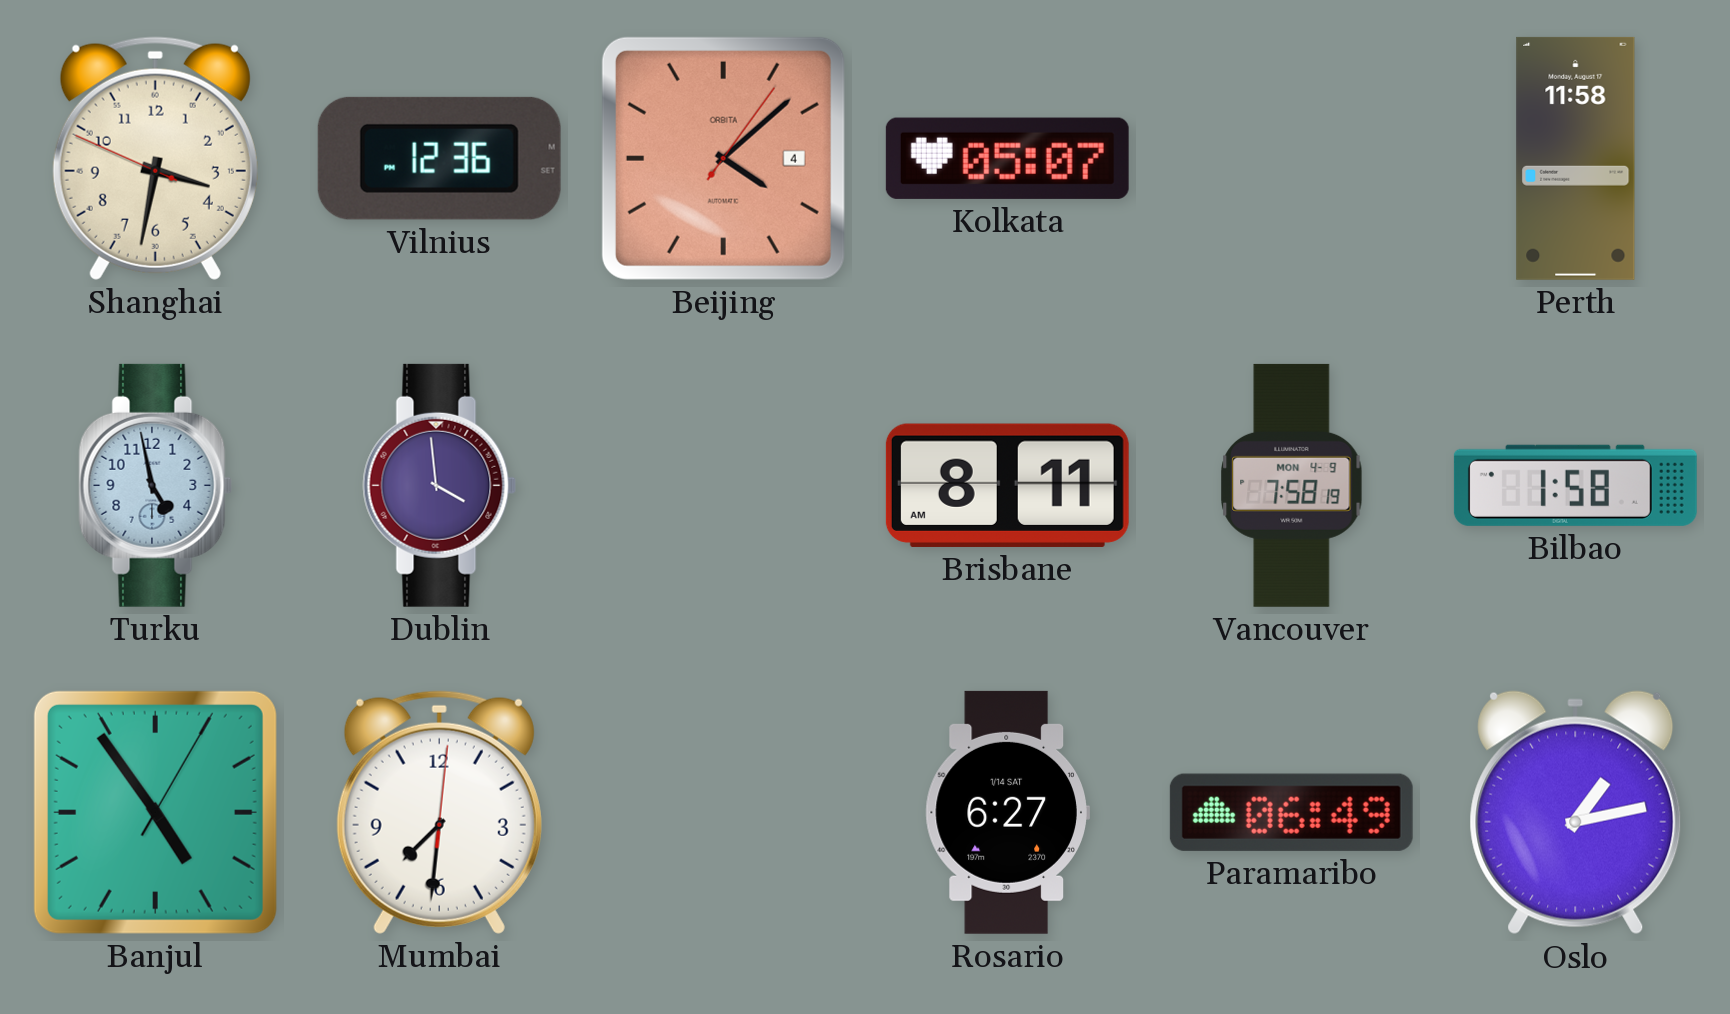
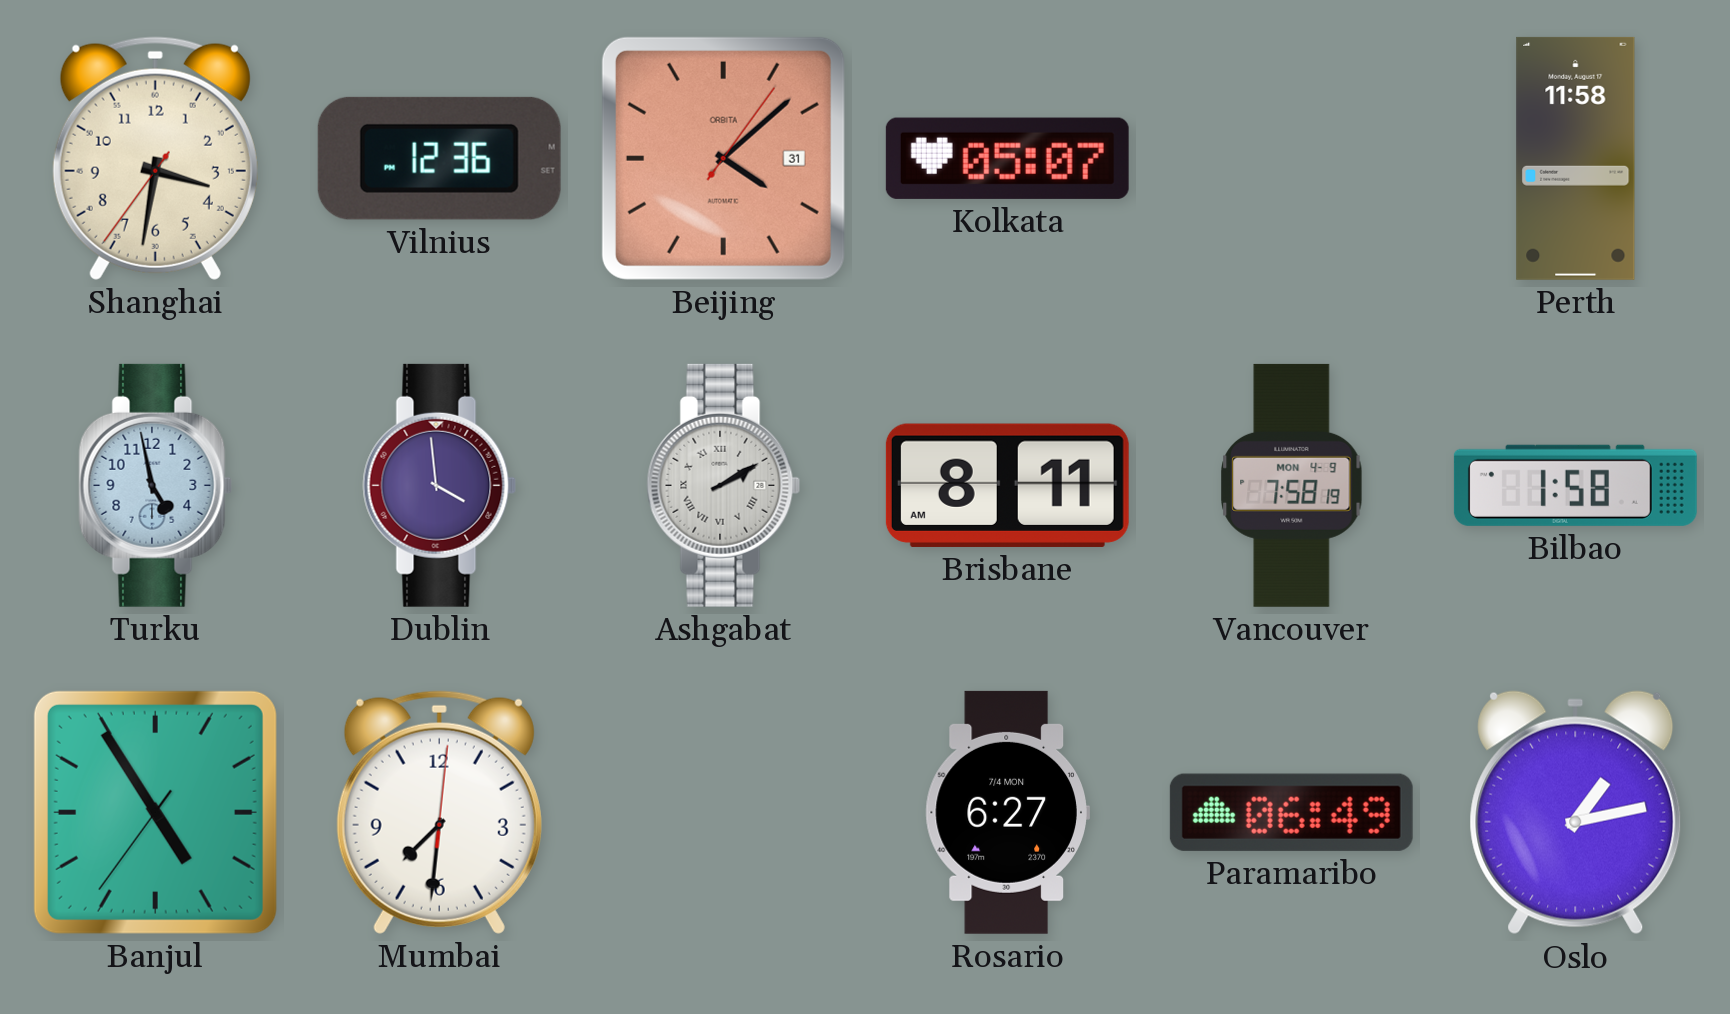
Shanghai: 3:31:49 -> 3:31:36
Beijing date: 4 -> 31
Ashgabat: none -> 2:10
Banjul: 4:54:05 -> 4:54:36
Rosario date: 1/14 SAT -> 7/4 MON
